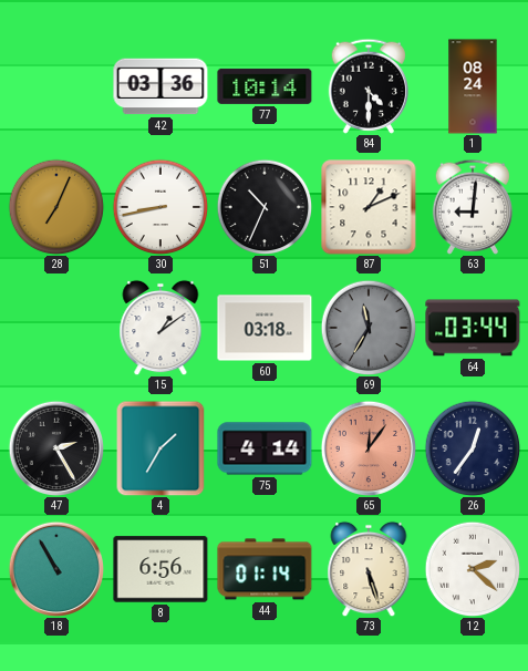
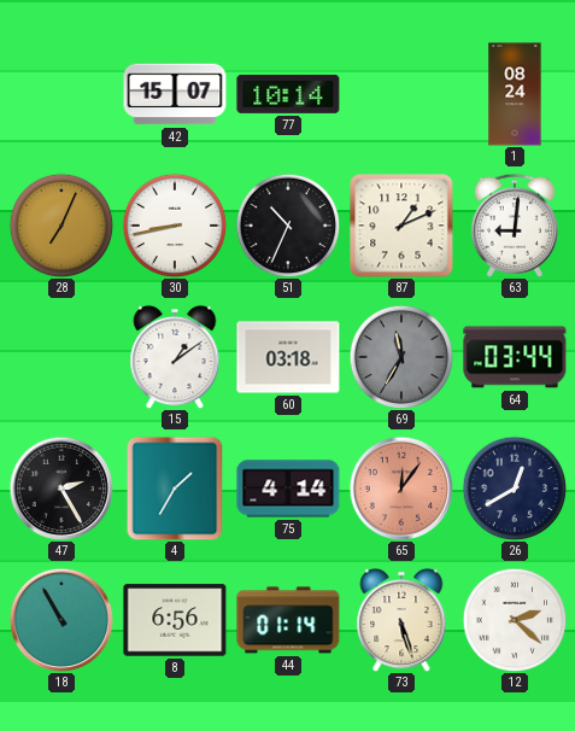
42: 03:36 -> 15:07
84: 4:30 -> none
26: 12:36 -> 12:40
